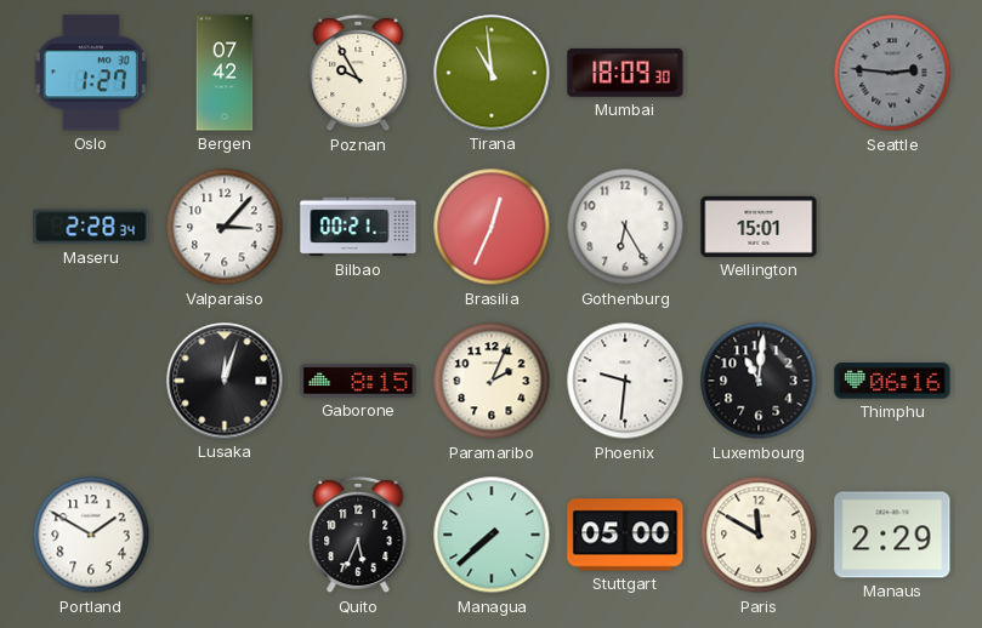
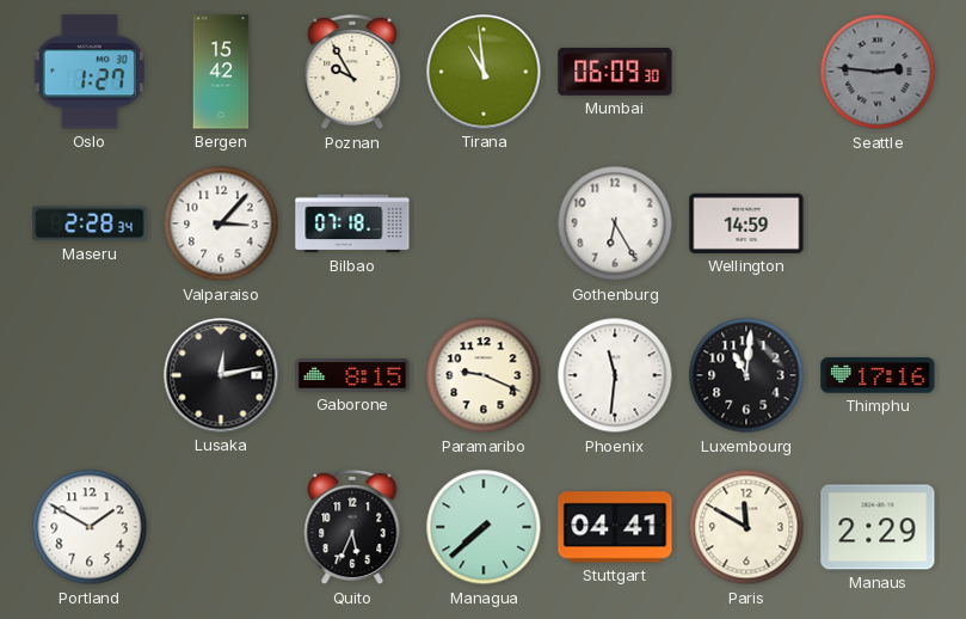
Bergen: 07:42 -> 15:42
Mumbai: 18:09 -> 06:09
Bilbao: 00:21 -> 07:18
Brasilia: 12:34 -> none
Wellington: 15:01 -> 14:59
Lusaka: 12:03 -> 12:13
Paramaribo: 2:04 -> 9:19
Phoenix: 9:31 -> 11:31
Thimphu: 06:16 -> 17:16
Stuttgart: 05:00 -> 04:41
